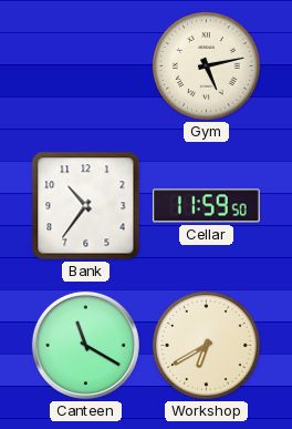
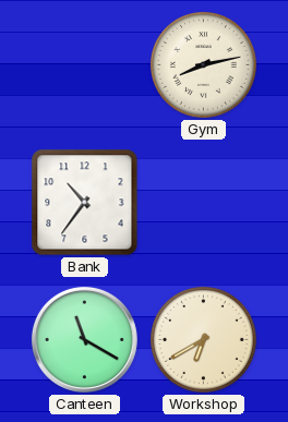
Gym: 5:13 -> 8:13
Cellar: 11:59 -> none
